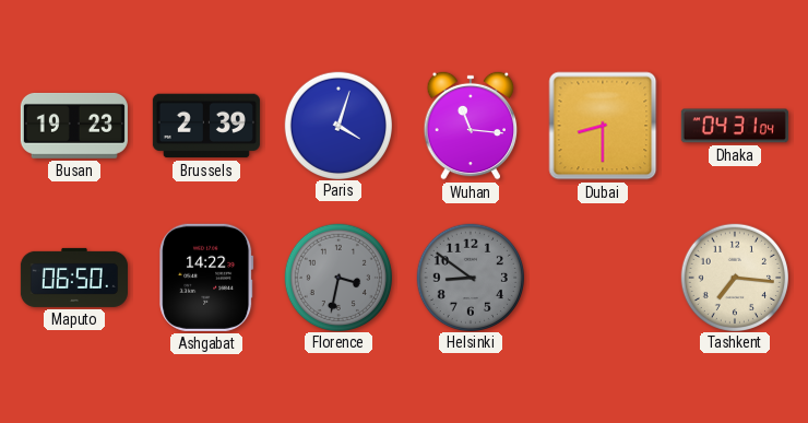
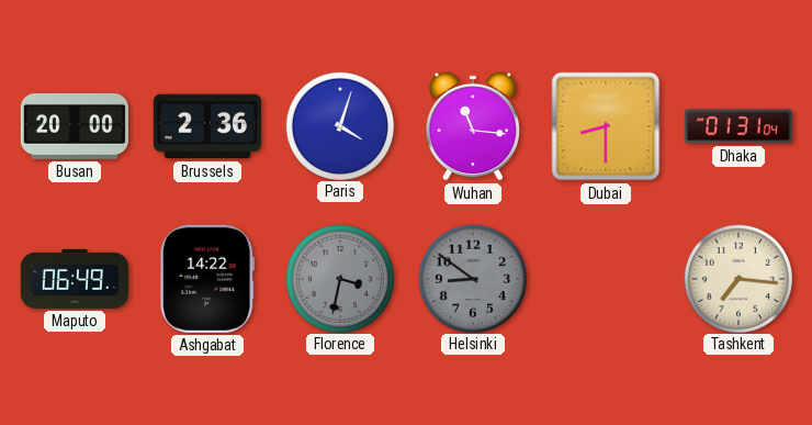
Busan: 19:23 -> 20:00
Brussels: 2:39 -> 2:36
Dhaka: 04:31 -> 01:31
Maputo: 06:50 -> 06:49
